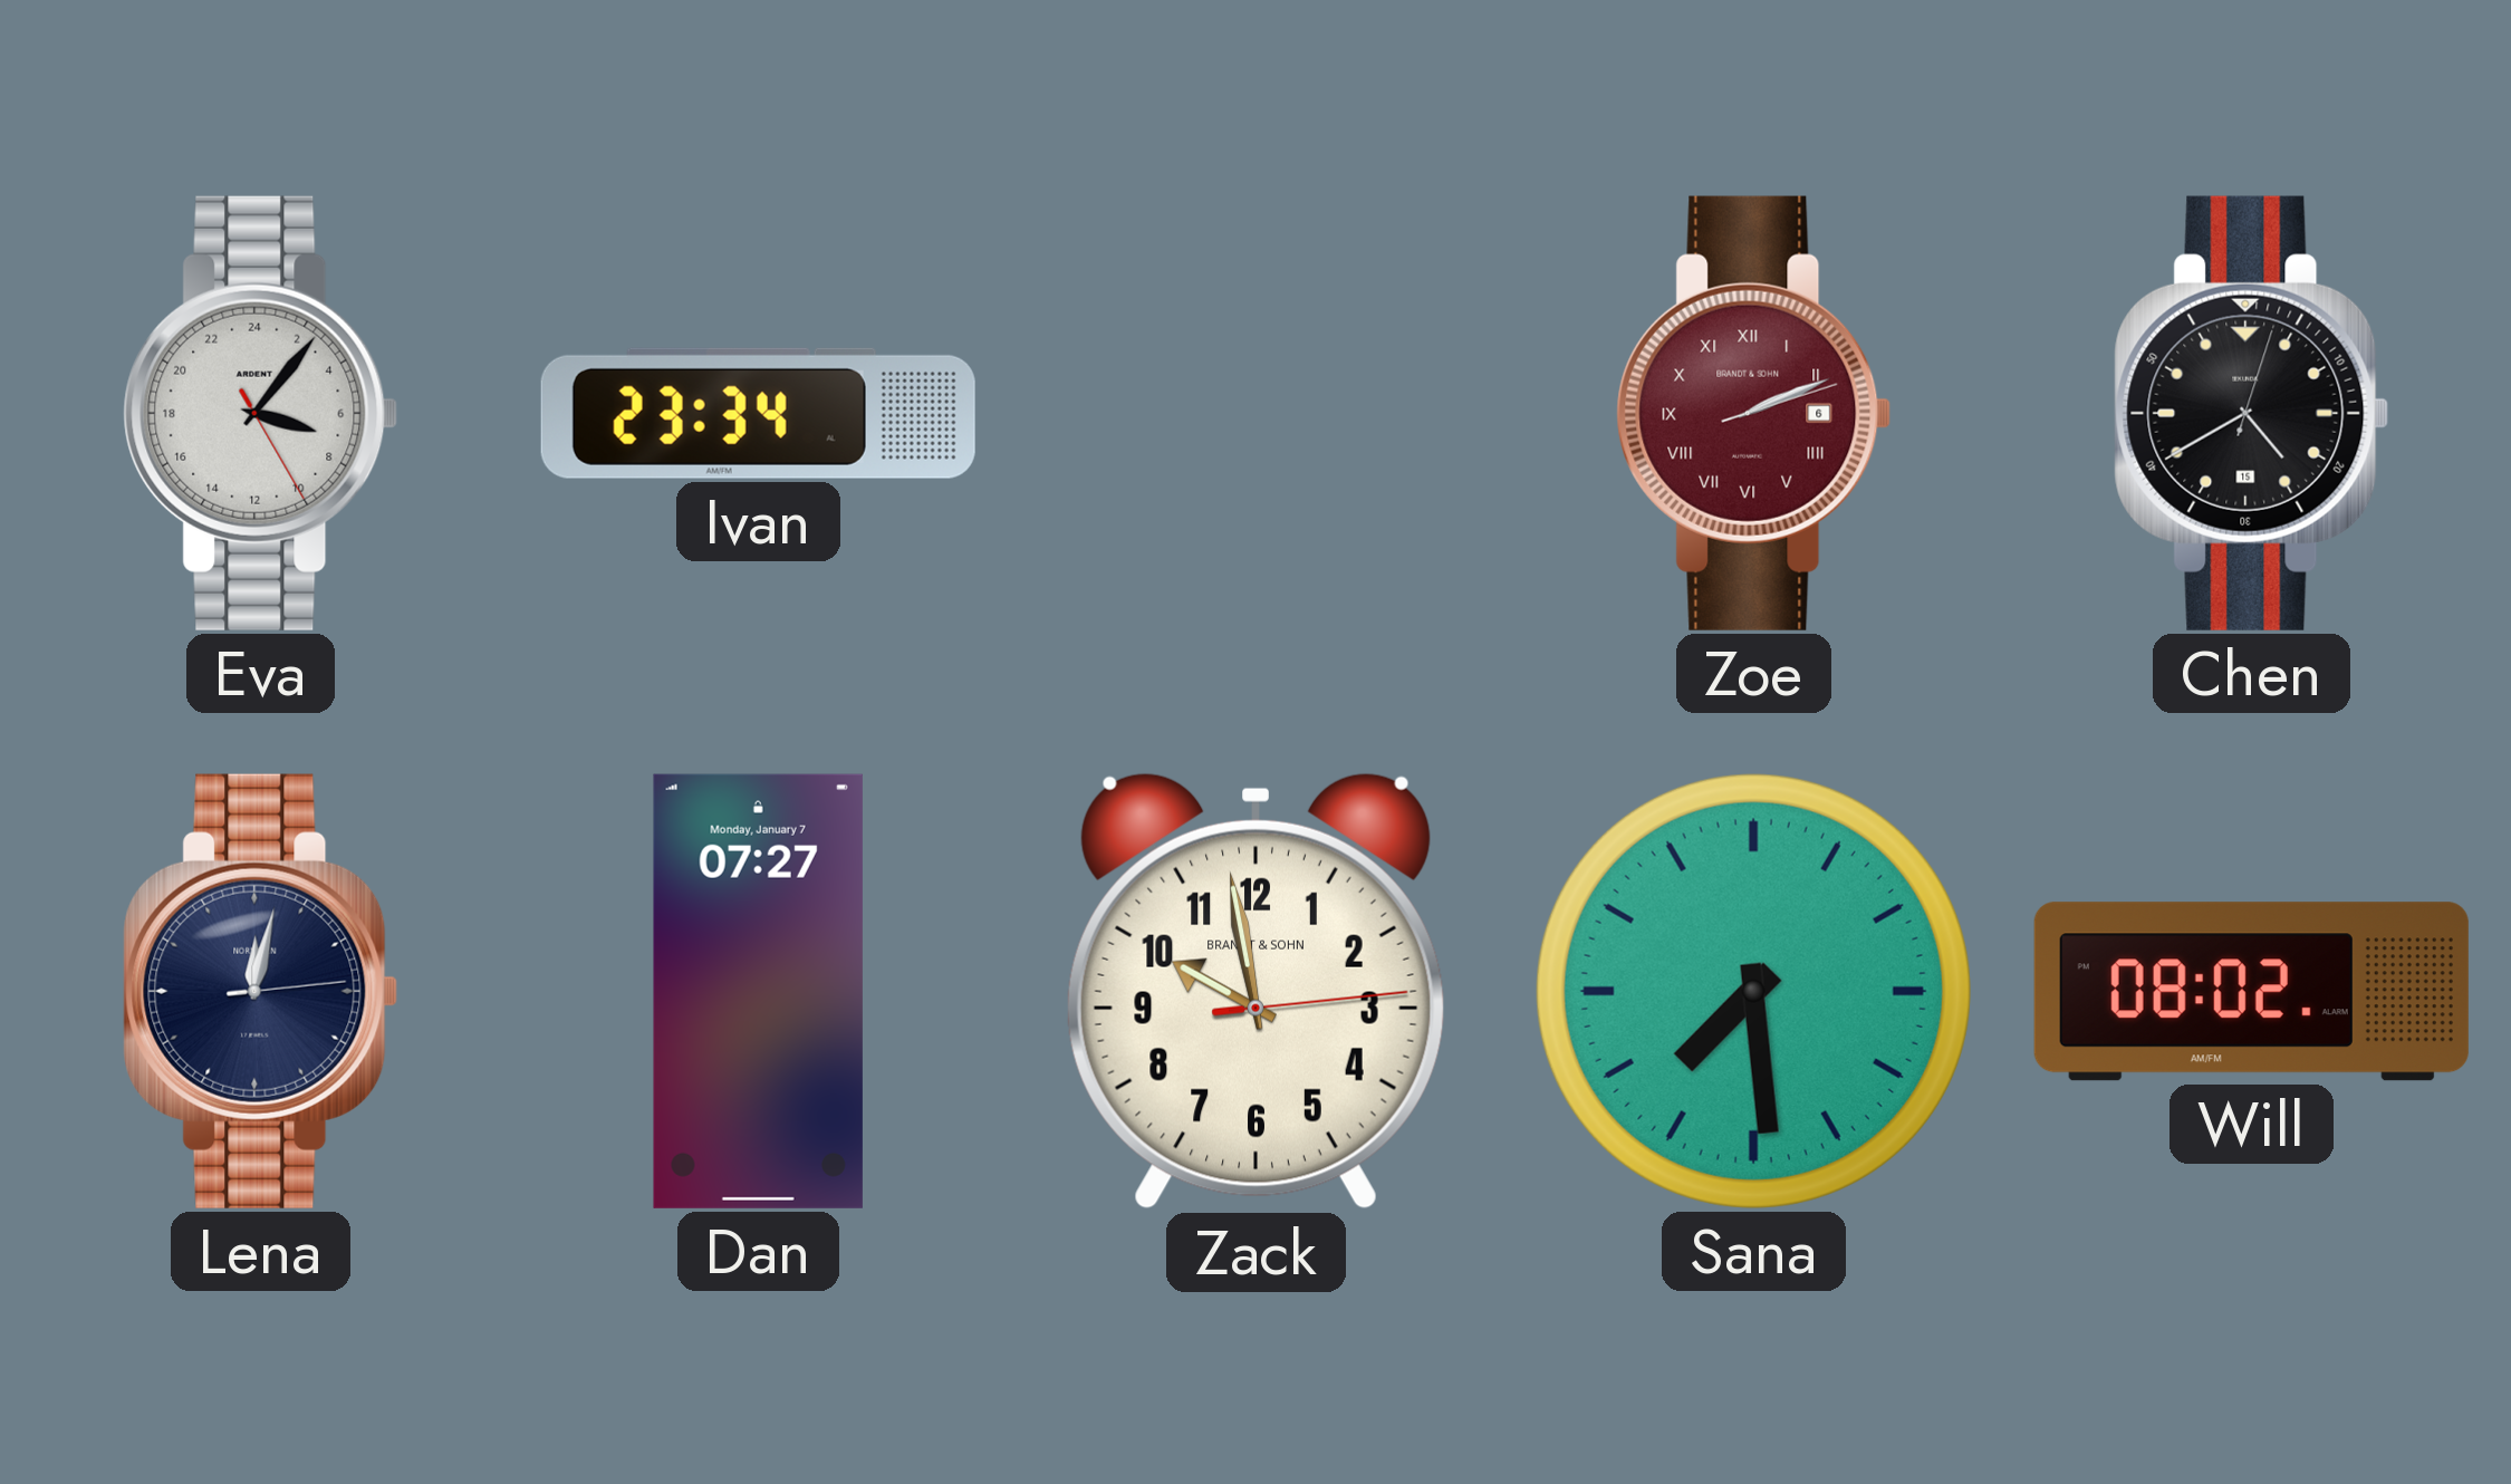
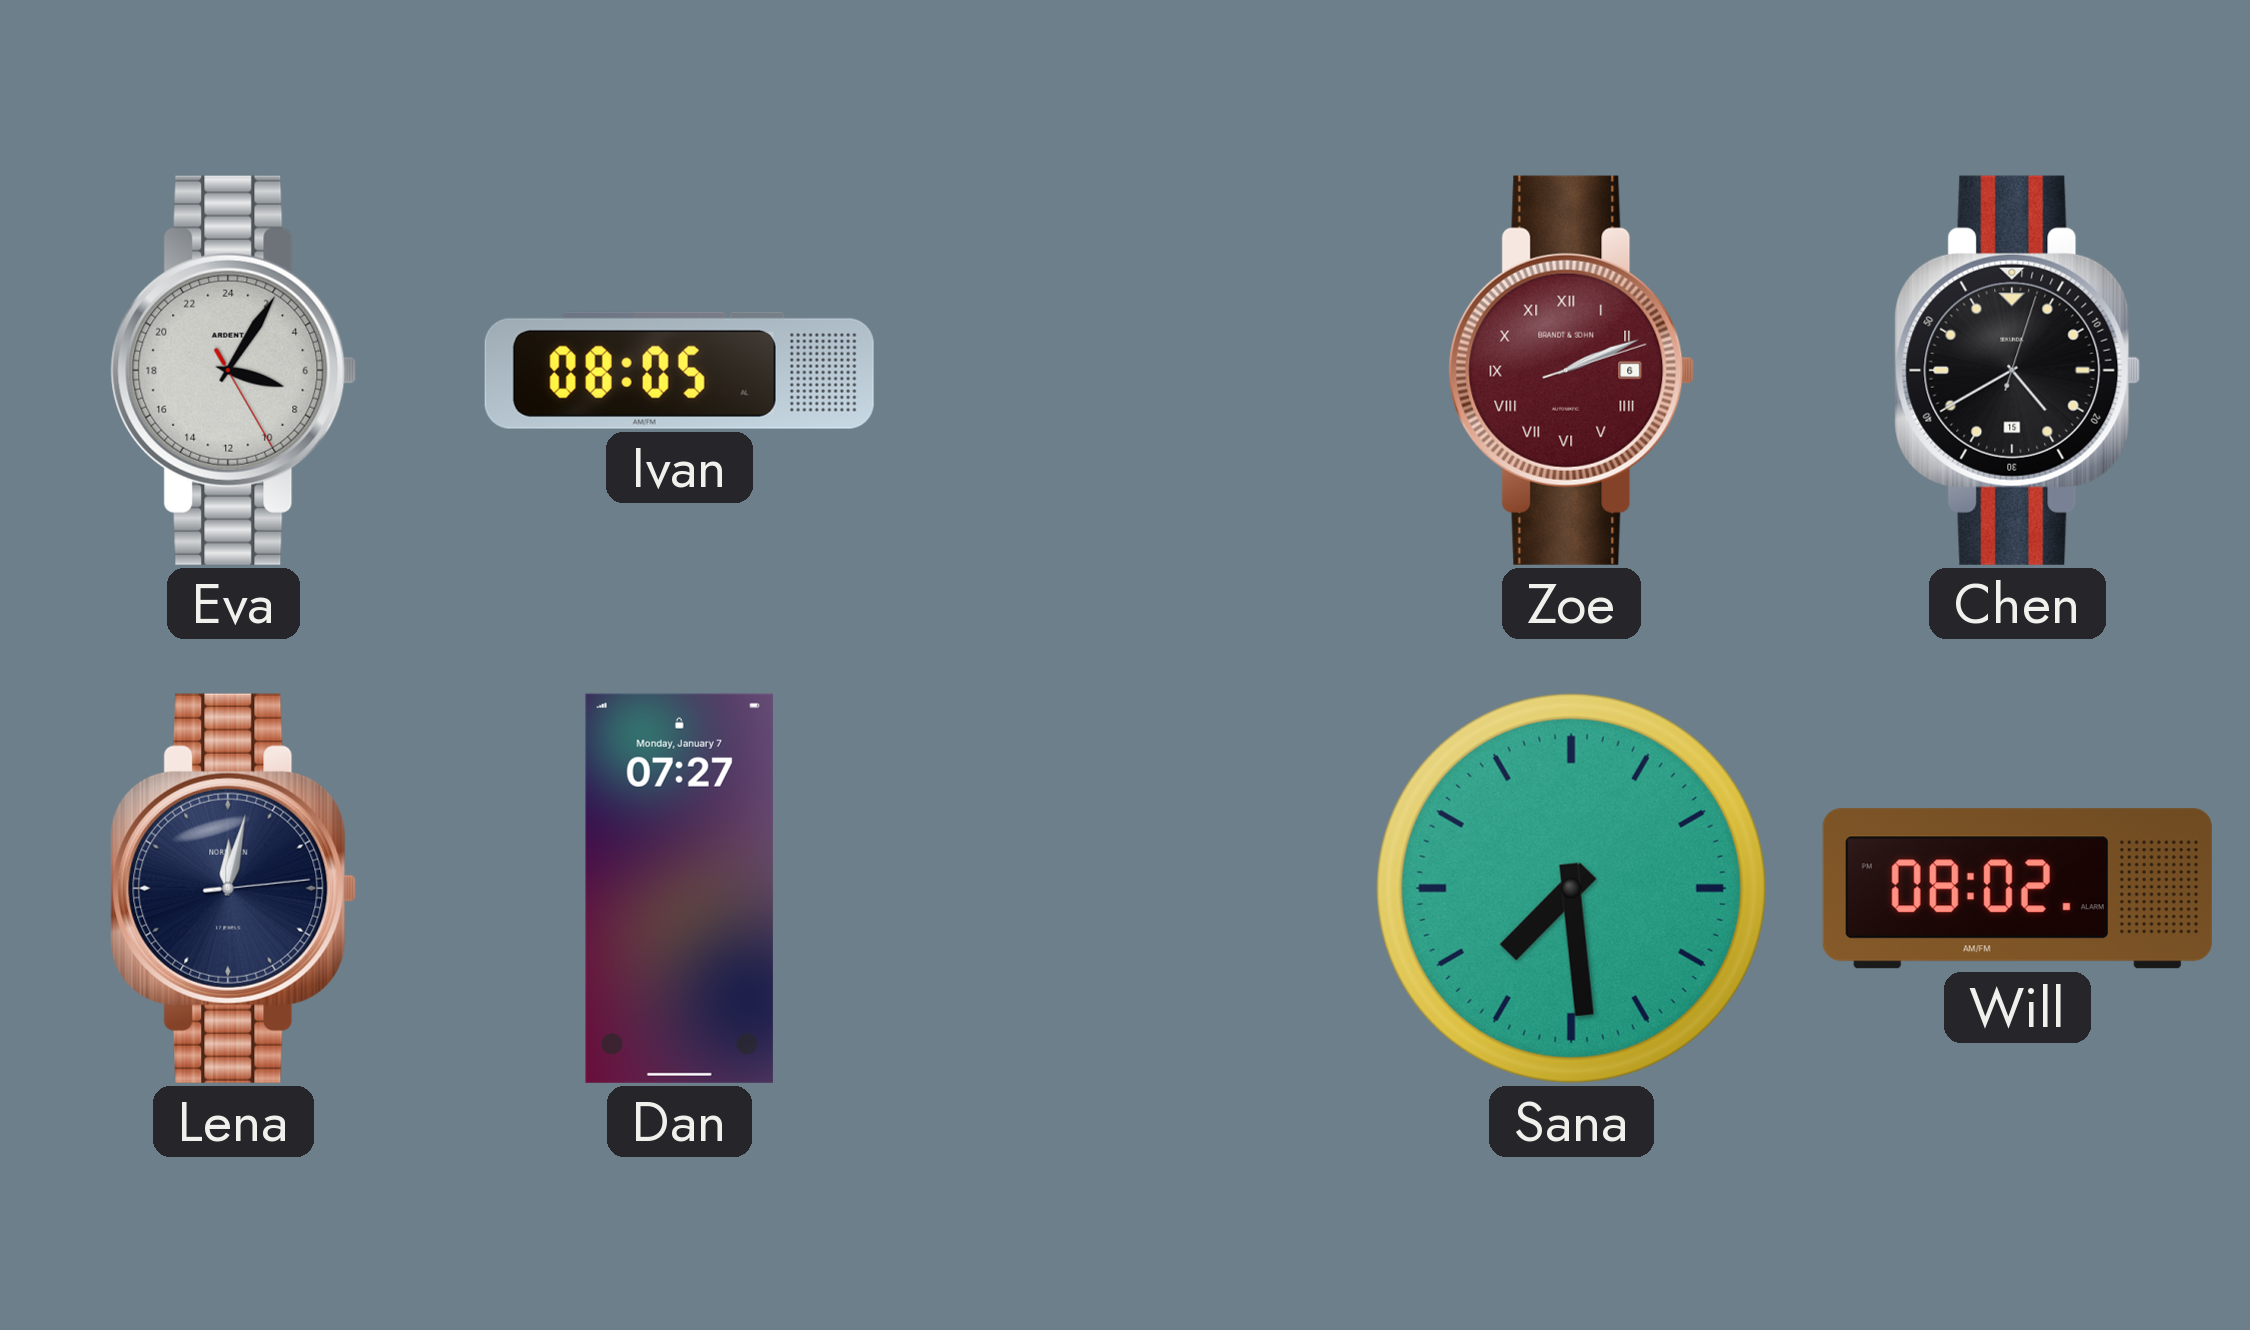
Eva: 7:06 -> 7:05
Ivan: 23:34 -> 08:05
Zack: 9:58 -> none
